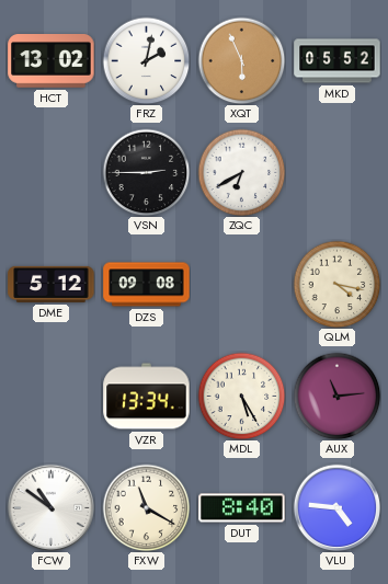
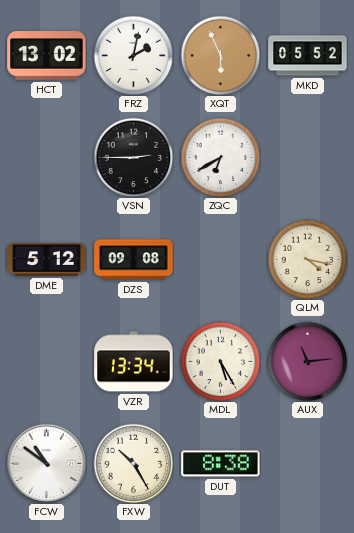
FXW: 11:20 -> 10:25
DUT: 8:40 -> 8:38
VLU: 4:46 -> none
